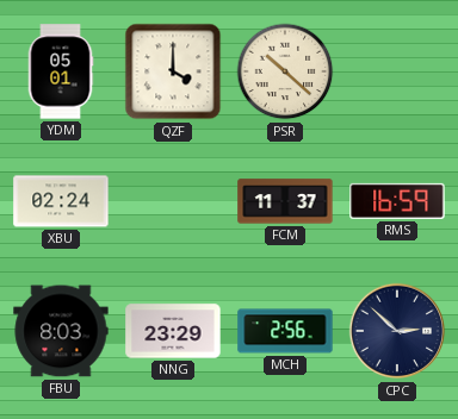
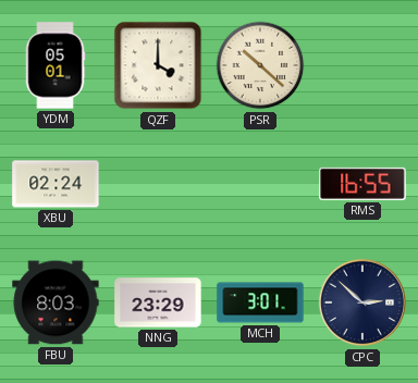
FCM: 11:37 -> none
RMS: 16:59 -> 16:55
MCH: 2:56 -> 3:01
